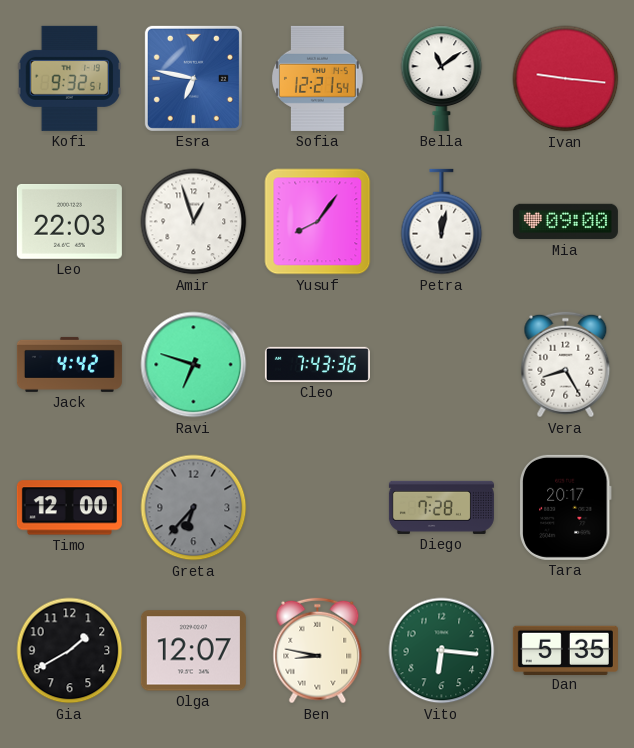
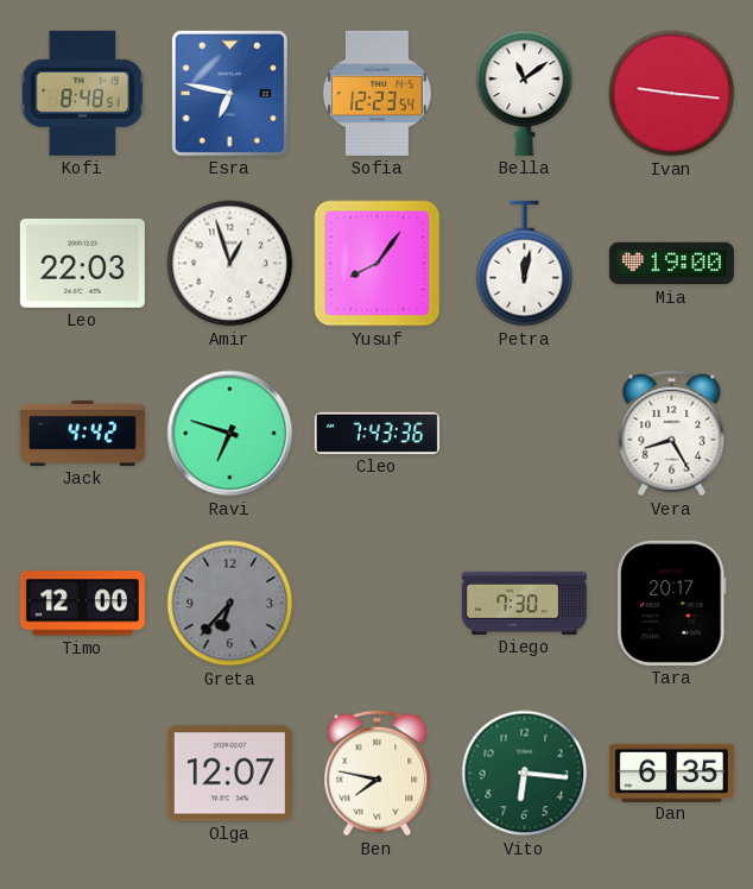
Kofi: 9:32 -> 8:48
Sofia: 12:21 -> 12:23
Mia: 09:00 -> 19:00
Diego: 7:28 -> 7:30
Gia: 1:40 -> none
Ben: 8:47 -> 7:47
Dan: 5:35 -> 6:35
